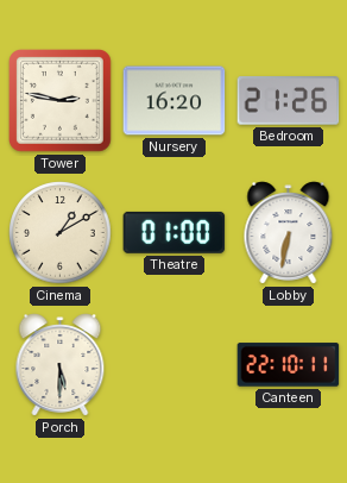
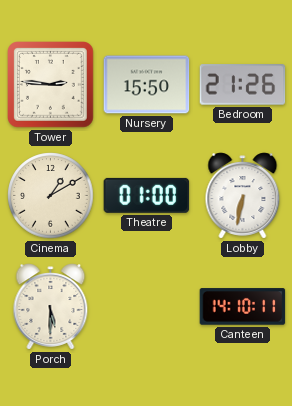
Tower: 2:47 -> 2:46
Nursery: 16:20 -> 15:50
Canteen: 22:10 -> 14:10
